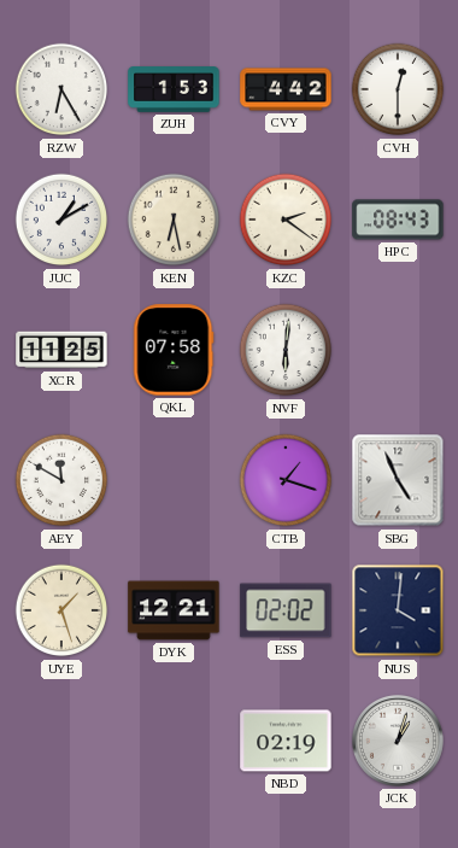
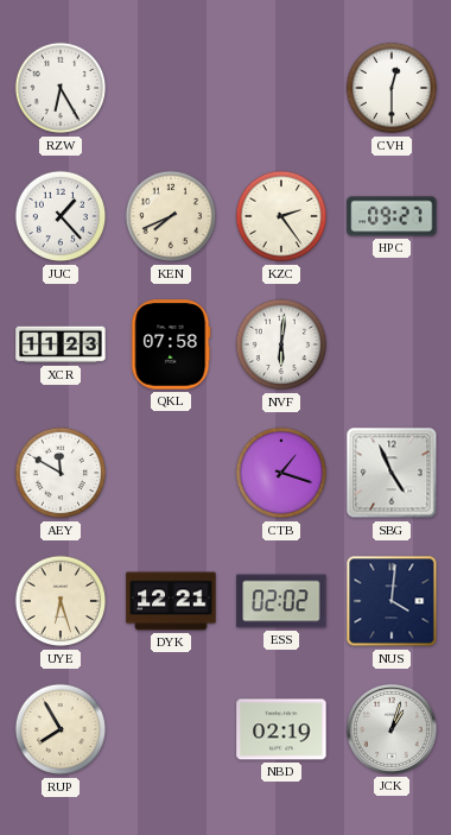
ZUH: 1:53 -> none
CVY: 4:42 -> none
JUC: 1:10 -> 1:23
KEN: 6:28 -> 7:41
KZC: 2:21 -> 2:24
HPC: 08:43 -> 09:27
XCR: 11:25 -> 11:23
UYE: 1:27 -> 6:27
RUP: none -> 7:55
